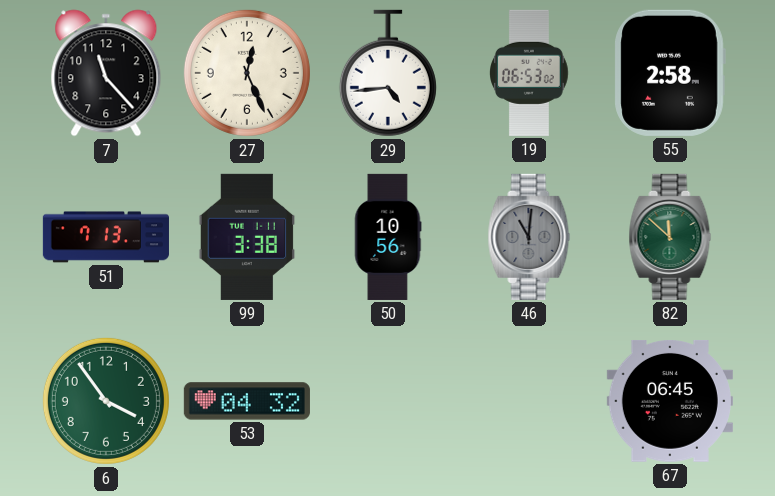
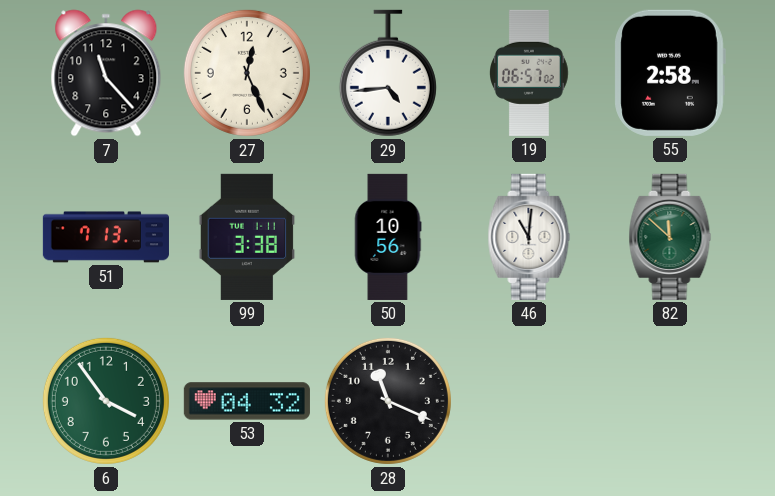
19: 06:53 -> 06:57
46 dial: grey -> white
28: none -> 11:19
67: 06:45 -> none
